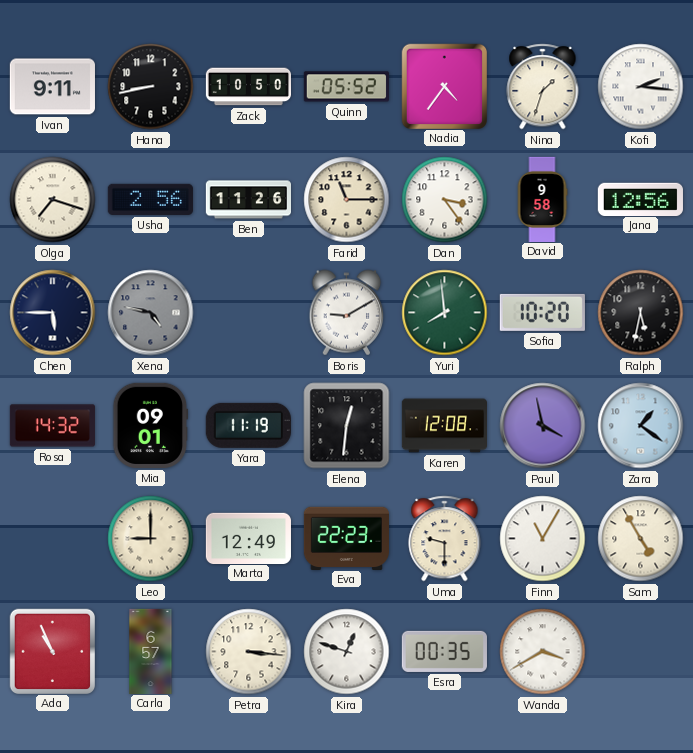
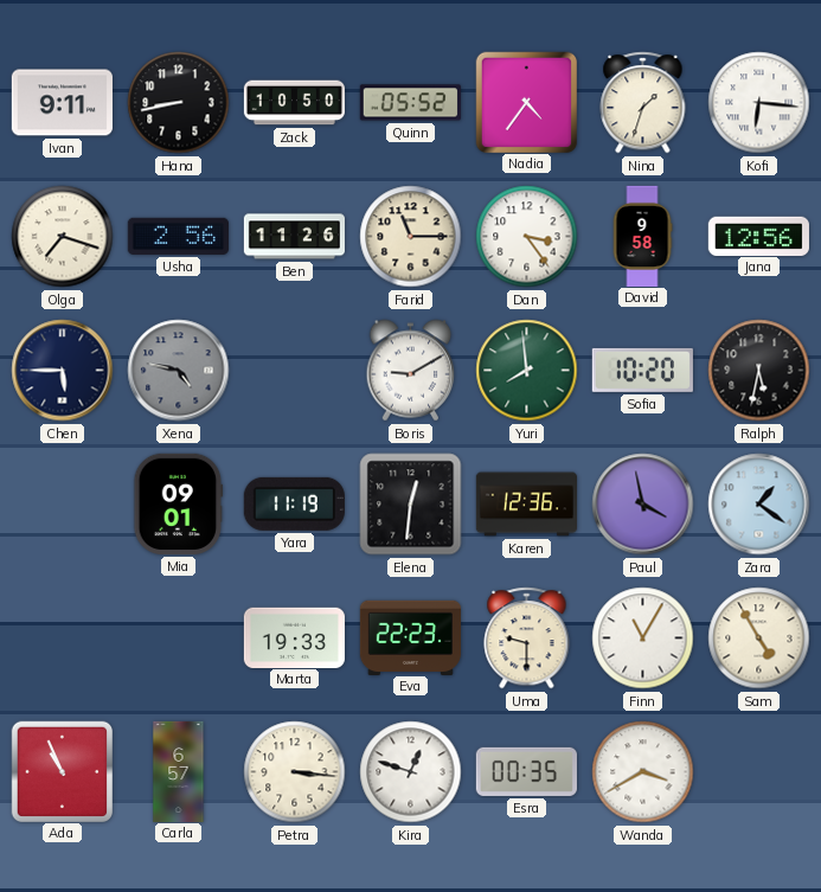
Kofi: 2:16 -> 6:16
Rosa: 14:32 -> none
Karen: 12:08 -> 12:36
Leo: 9:00 -> none
Marta: 12:49 -> 19:33
